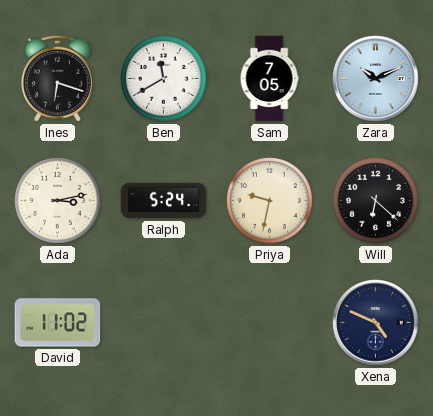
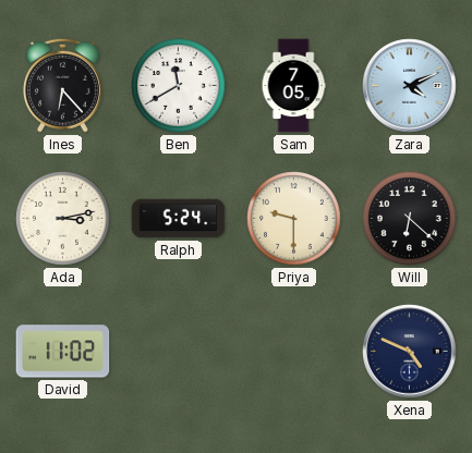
Ines: 6:18 -> 6:23
Zara: 10:11 -> 4:11
Priya: 9:32 -> 9:30
